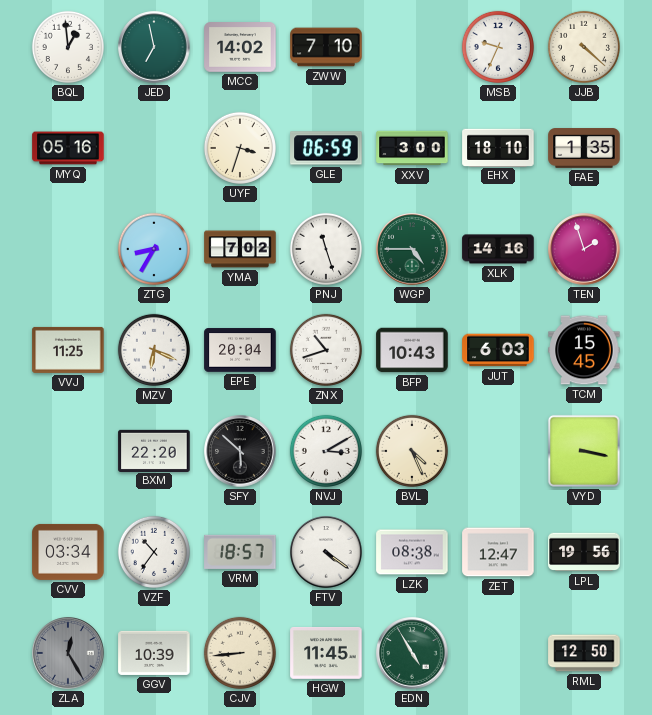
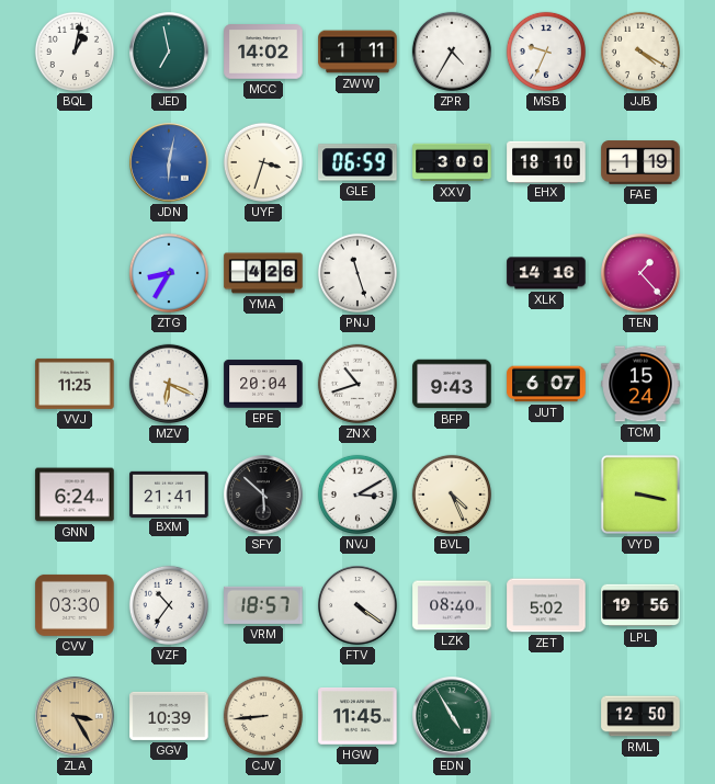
BQL: 12:59 -> 1:02
ZWW: 7:10 -> 1:11
ZPR: none -> 4:35
JJB: 4:22 -> 4:20
MYQ: 05:16 -> none
JDN: none -> 6:02
FAE: 1:35 -> 1:19
YMA: 7:02 -> 4:26
WGP: 4:45 -> none
TEN: 1:57 -> 1:23
BFP: 10:43 -> 9:43
JUT: 6:03 -> 6:07
TCM: 15:45 -> 15:24
GNN: none -> 6:24
BXM: 22:20 -> 21:41
CVV: 03:34 -> 03:30
LZK: 08:38 -> 08:40
ZET: 12:47 -> 5:02
ZLA: 12:25 -> 3:25
ZLA dial: grey -> champagne
